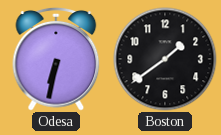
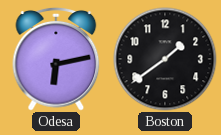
Odesa: 6:32 -> 6:13
